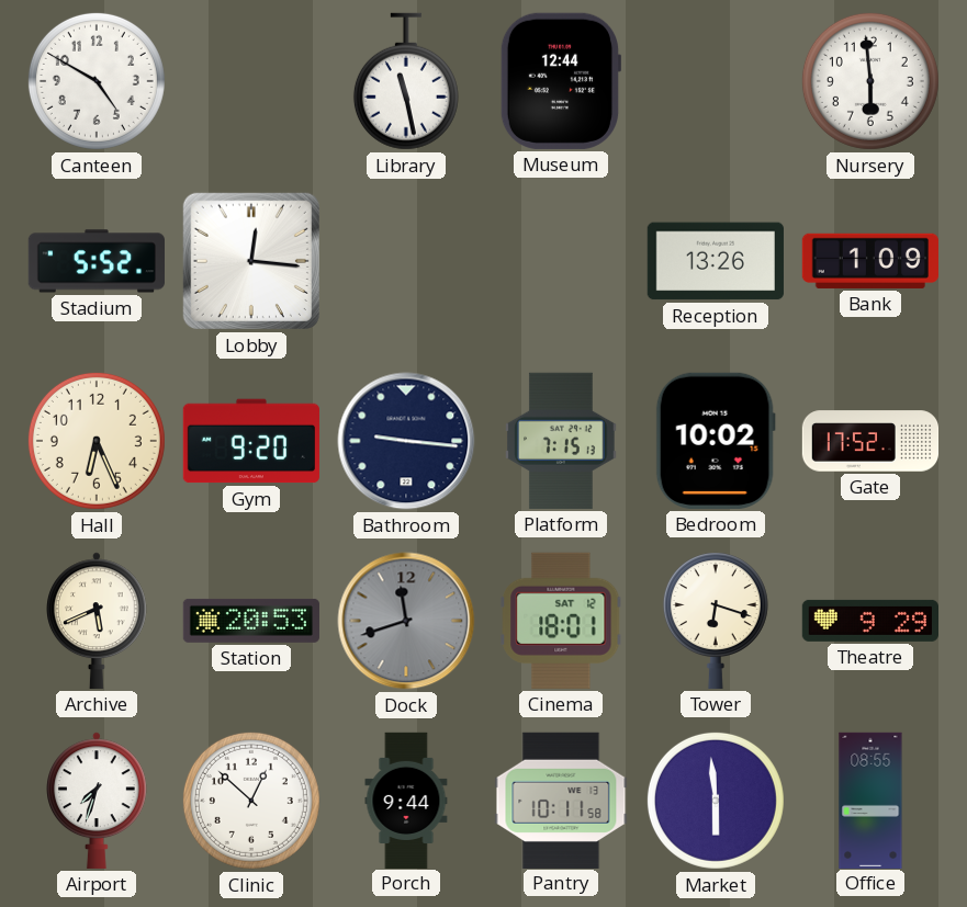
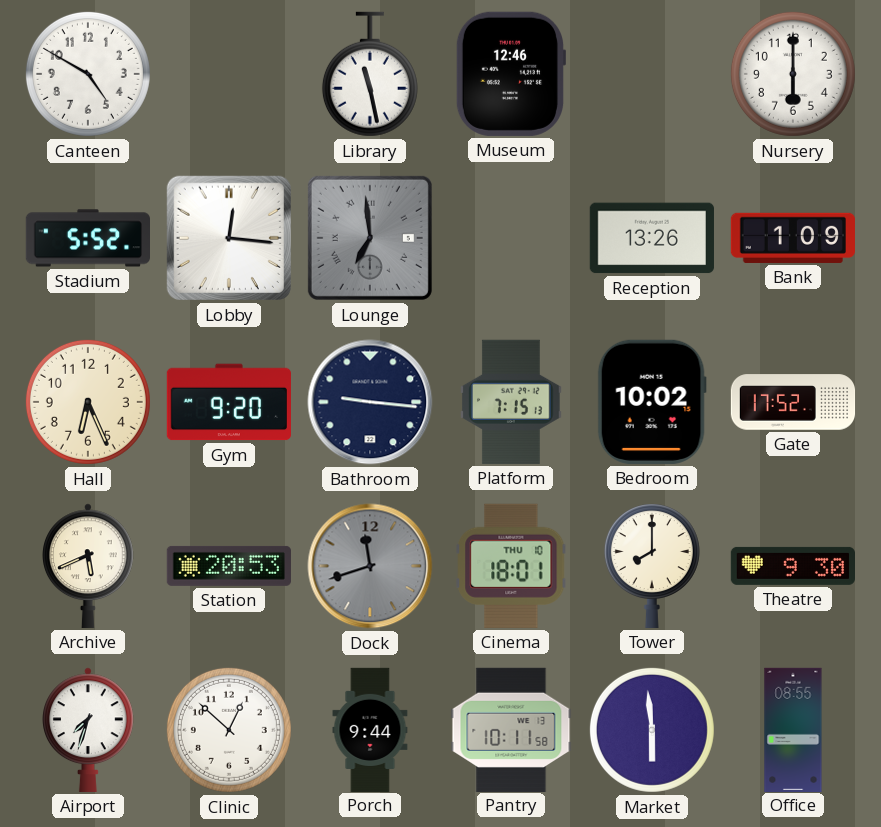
Museum: 12:44 -> 12:46
Nursery: 5:59 -> 6:00
Lounge: none -> 6:59
Cinema date: SAT 12 -> THU 10
Tower: 6:18 -> 8:00
Theatre: 9:29 -> 9:30
